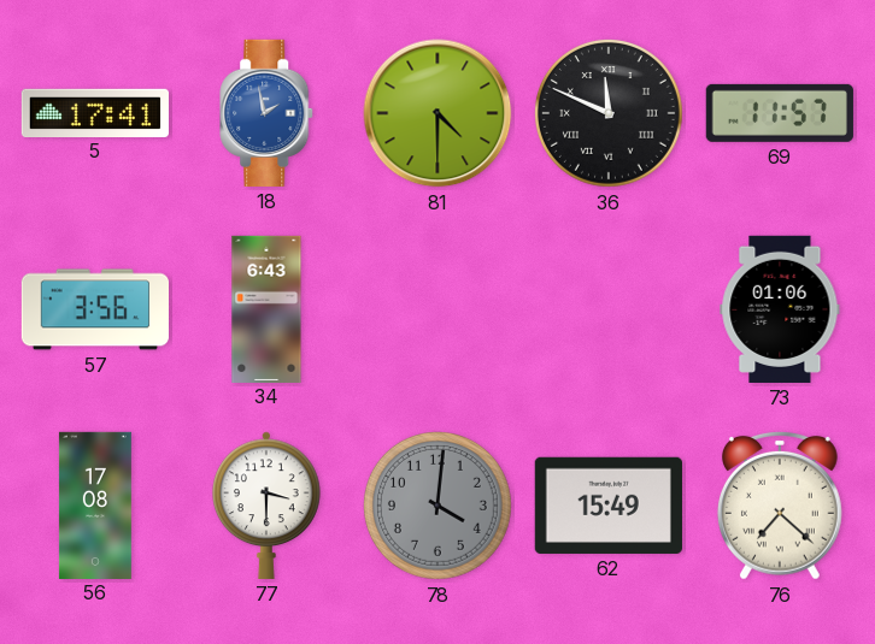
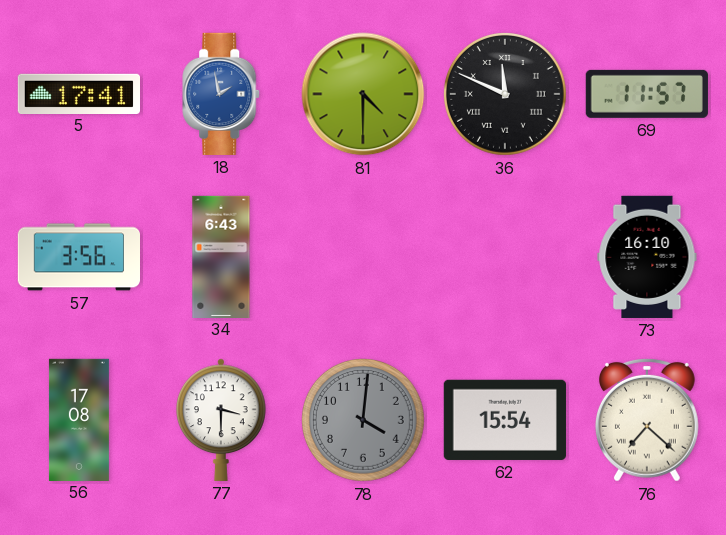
73: 01:06 -> 16:10
62: 15:49 -> 15:54
